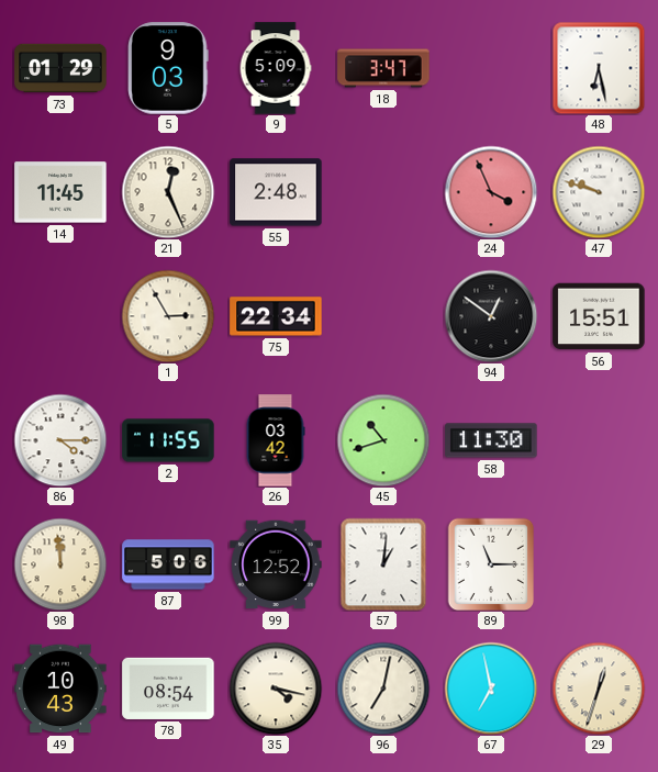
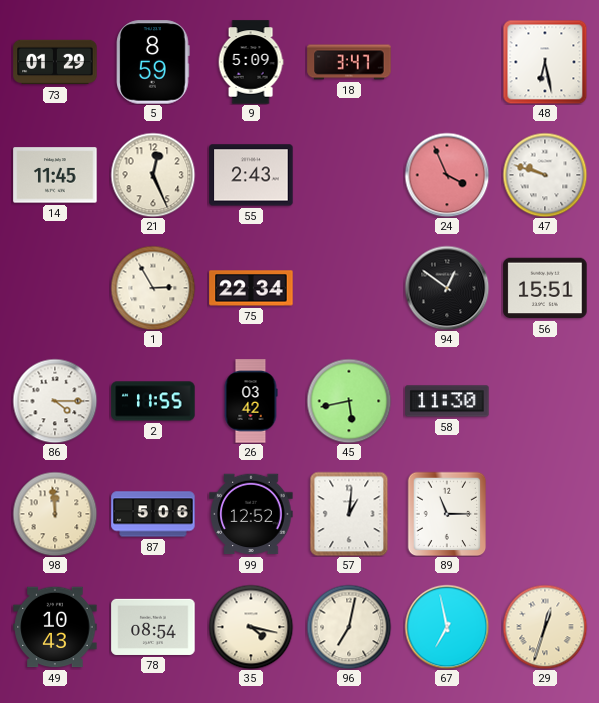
5: 9:03 -> 8:59
55: 2:48 -> 2:43
45: 10:42 -> 5:43
